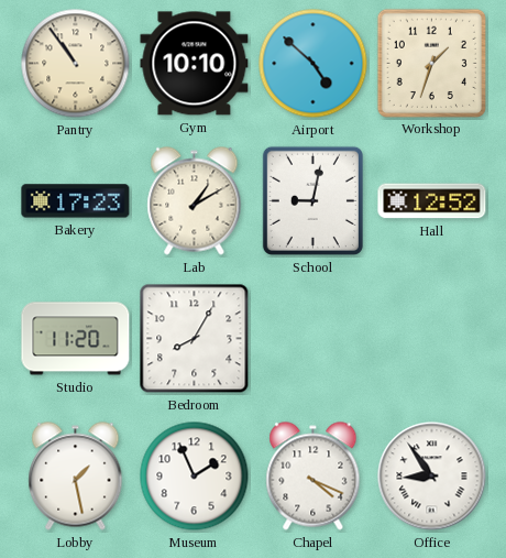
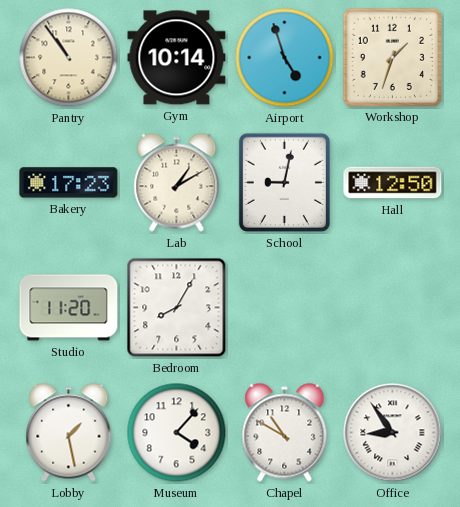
Gym: 10:10 -> 10:14
Airport: 4:52 -> 4:57
Hall: 12:52 -> 12:50
Museum: 1:56 -> 4:07
Chapel: 4:19 -> 10:50
